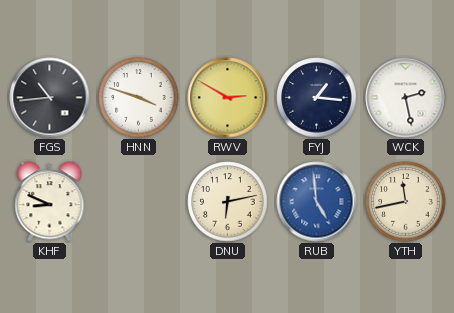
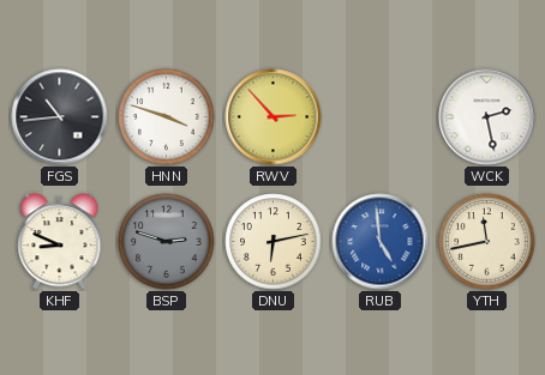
RWV: 2:50 -> 2:53
FYJ: 1:16 -> none
BSP: none -> 2:48
